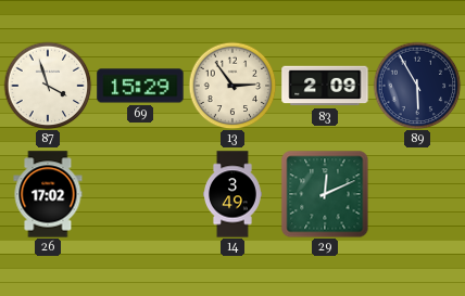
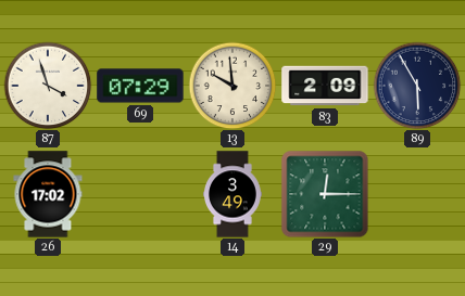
69: 15:29 -> 07:29
13: 2:54 -> 9:59
29: 12:11 -> 12:15
